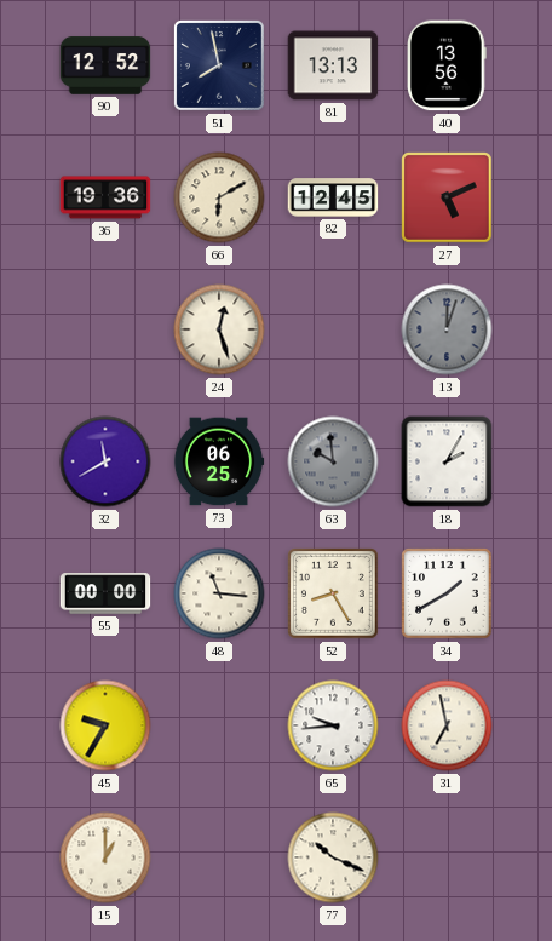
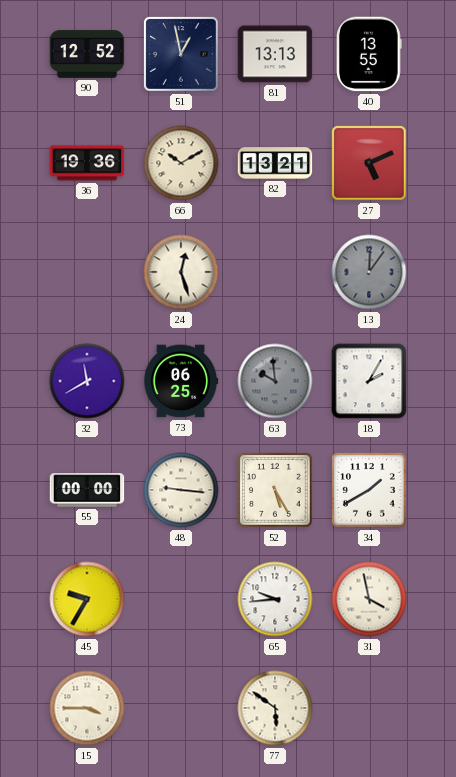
51: 7:58 -> 12:58
40: 13:56 -> 13:55
66: 6:10 -> 10:10
82: 12:45 -> 13:21
13: 12:03 -> 12:06
48: 11:16 -> 9:16
52: 8:25 -> 5:25
31: 6:58 -> 3:58
15: 1:00 -> 3:45
77: 10:19 -> 5:51
